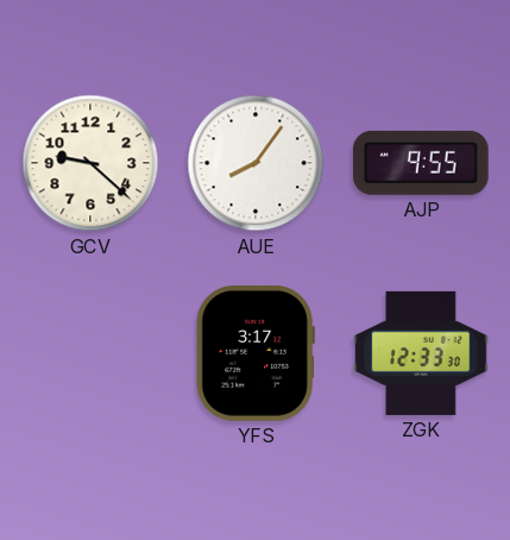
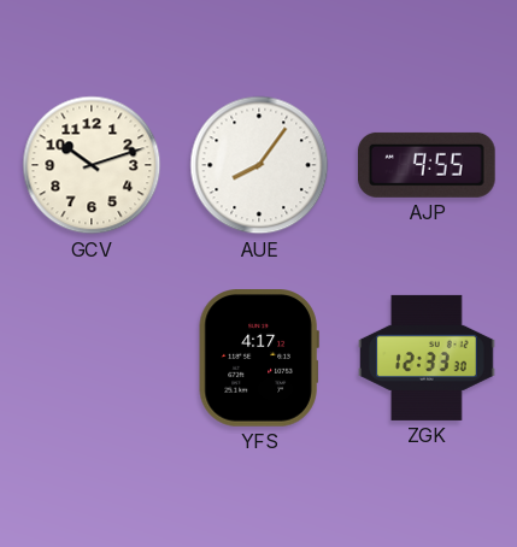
GCV: 9:22 -> 10:12
YFS: 3:17 -> 4:17
